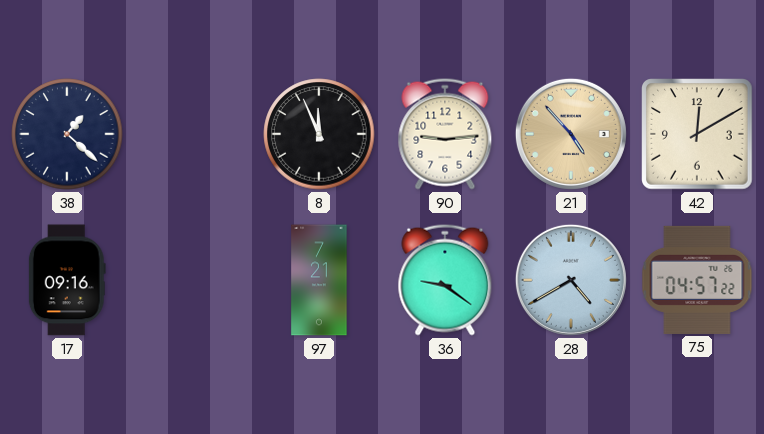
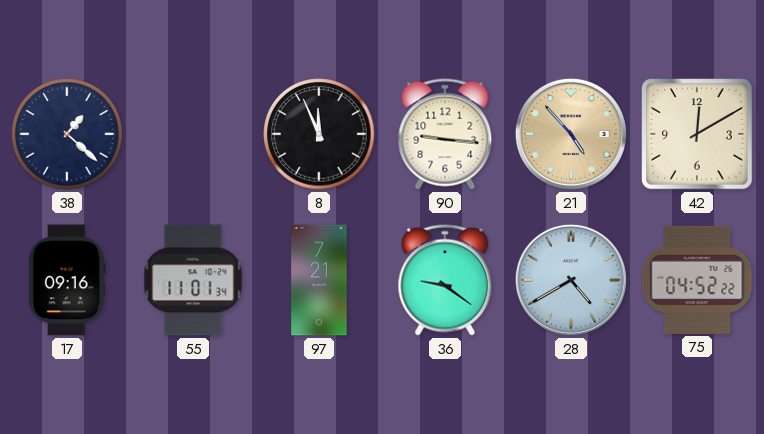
90: 9:14 -> 9:16
55: none -> 11:01
75: 04:57 -> 04:52
